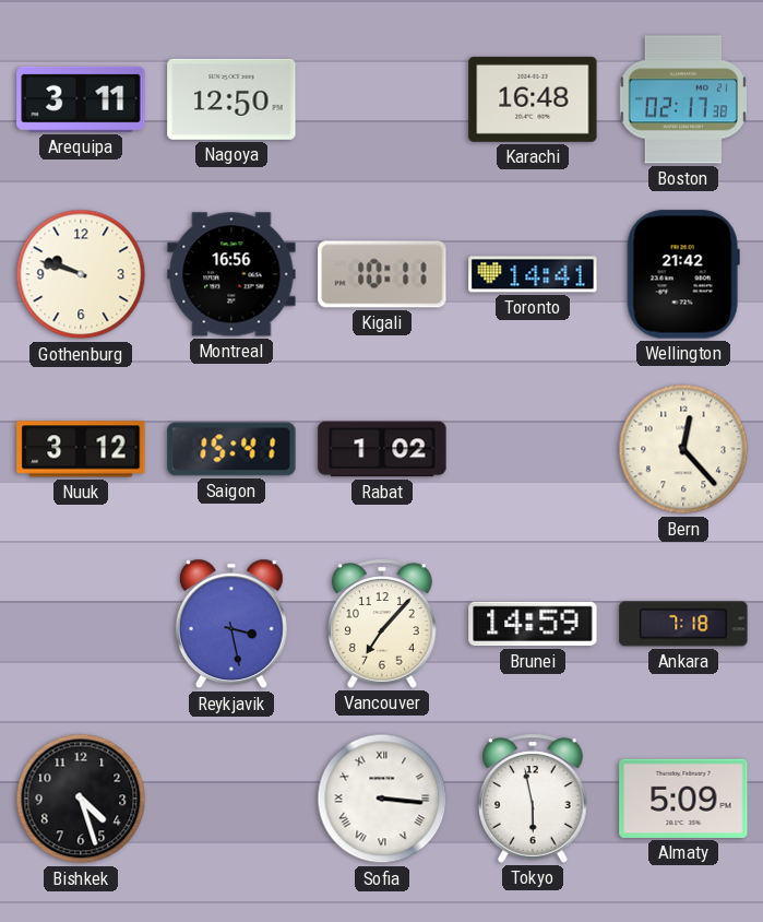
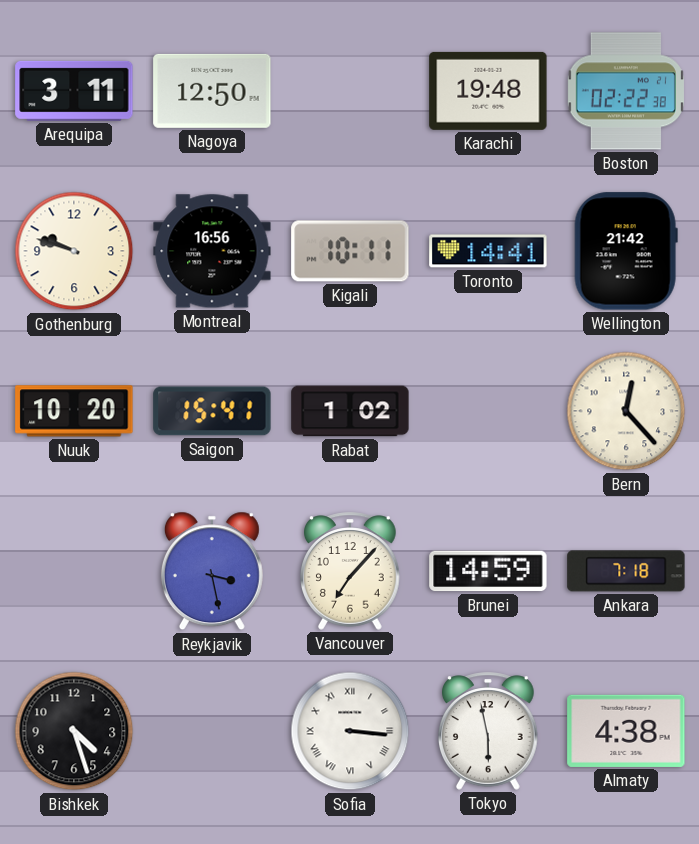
Karachi: 16:48 -> 19:48
Boston: 02:17 -> 02:22
Nuuk: 3:12 -> 10:20
Almaty: 5:09 -> 4:38
